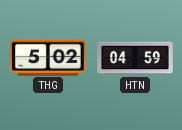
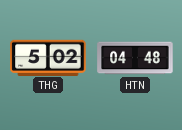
HTN: 04:59 -> 04:48
